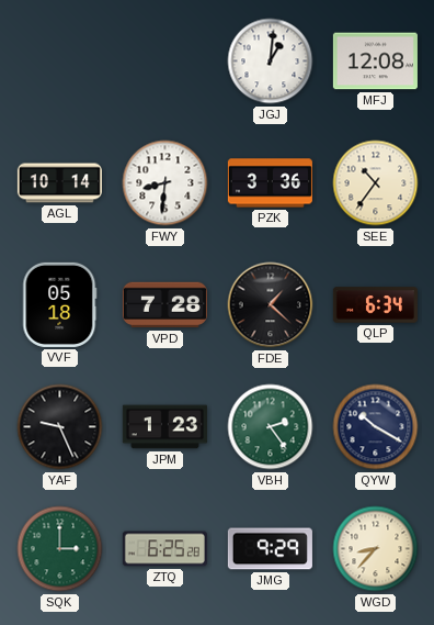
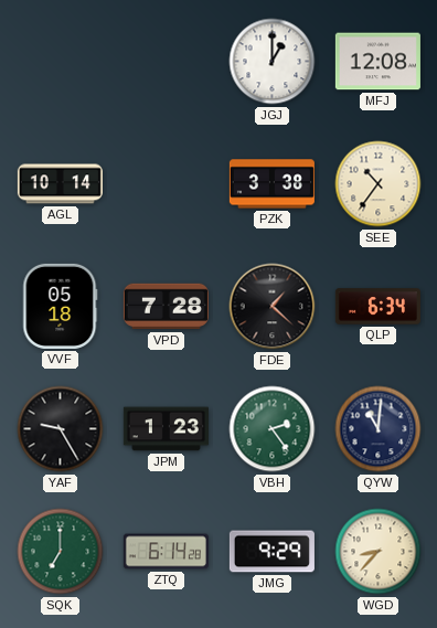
JGJ: 1:01 -> 1:00
FWY: 8:31 -> none
PZK: 3:36 -> 3:38
YAF: 9:26 -> 9:25
QYW: 10:20 -> 11:01
SQK: 3:00 -> 7:00
ZTQ: 6:25 -> 6:14
